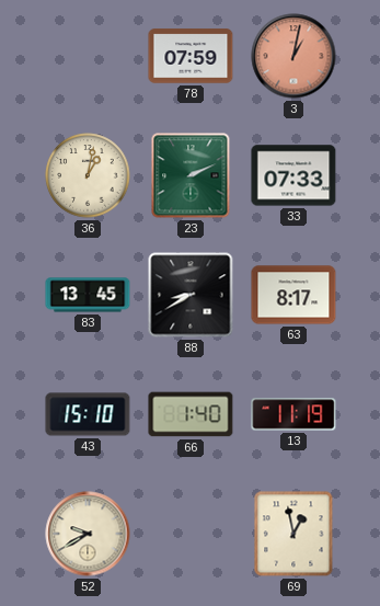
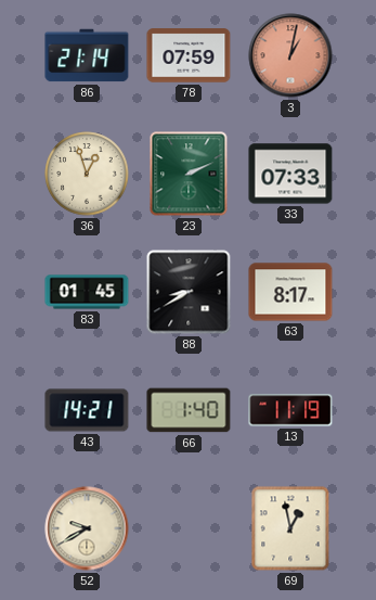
86: none -> 21:14
36: 1:02 -> 12:57
83: 13:45 -> 01:45
43: 15:10 -> 14:21
